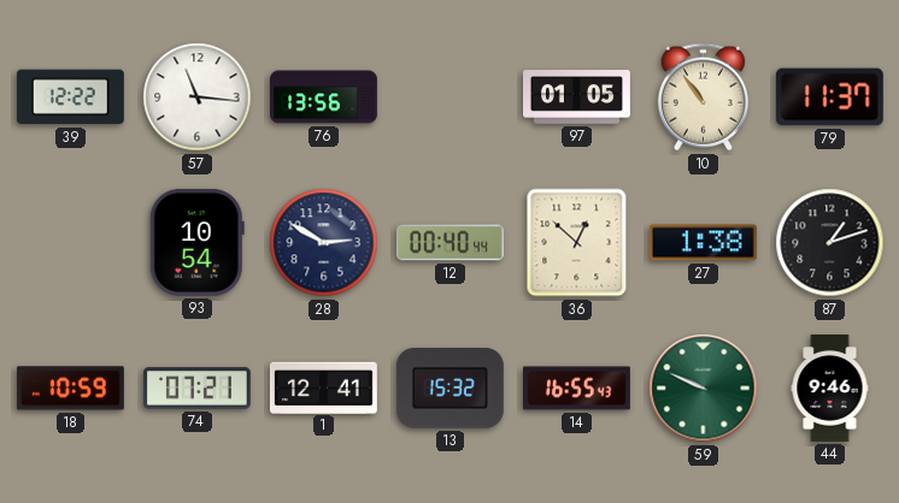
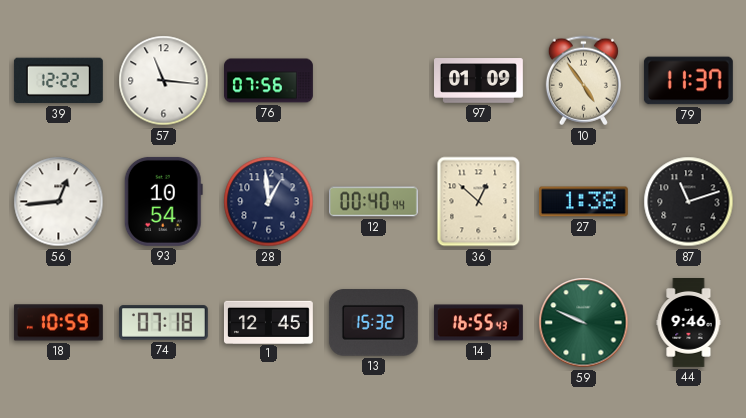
76: 13:56 -> 07:56
97: 01:05 -> 01:09
10: 10:54 -> 4:54
56: none -> 12:44
28: 2:50 -> 12:59
87: 1:12 -> 11:12
74: 07:21 -> 07:18
1: 12:41 -> 12:45
